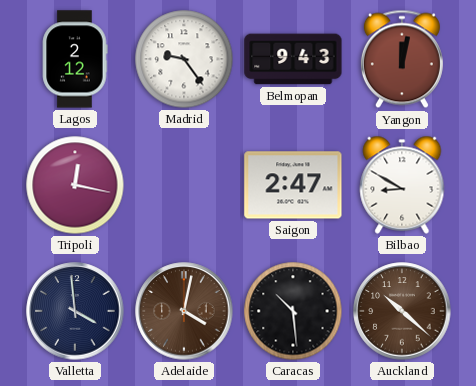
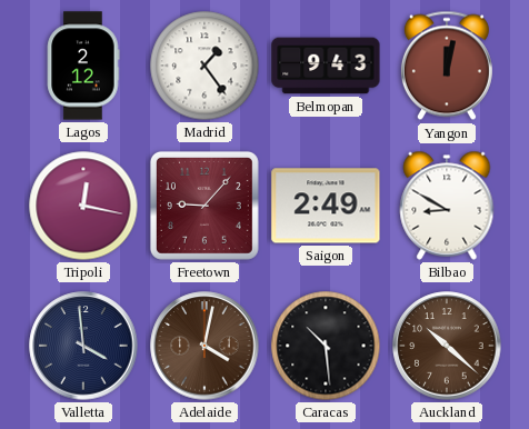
Madrid: 9:24 -> 1:24
Freetown: none -> 9:07
Saigon: 2:47 -> 2:49
